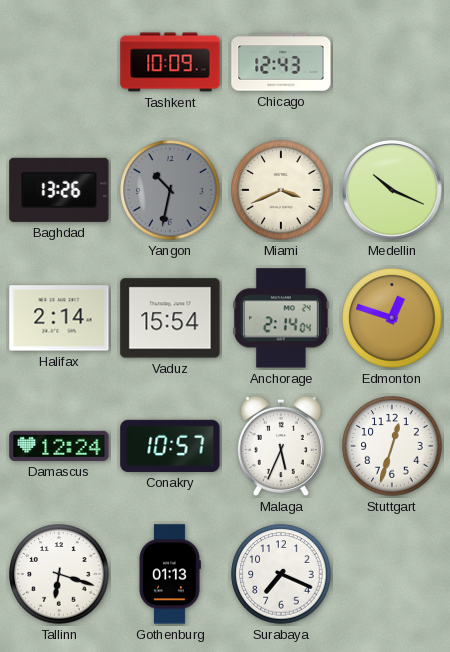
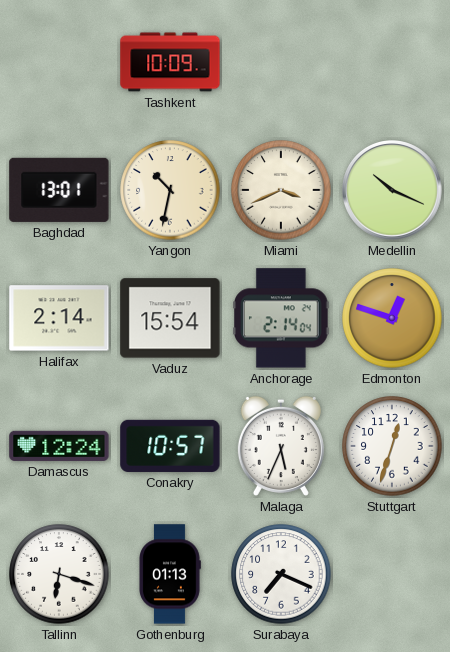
Chicago: 12:43 -> none
Baghdad: 13:26 -> 13:01
Yangon dial: grey -> cream
